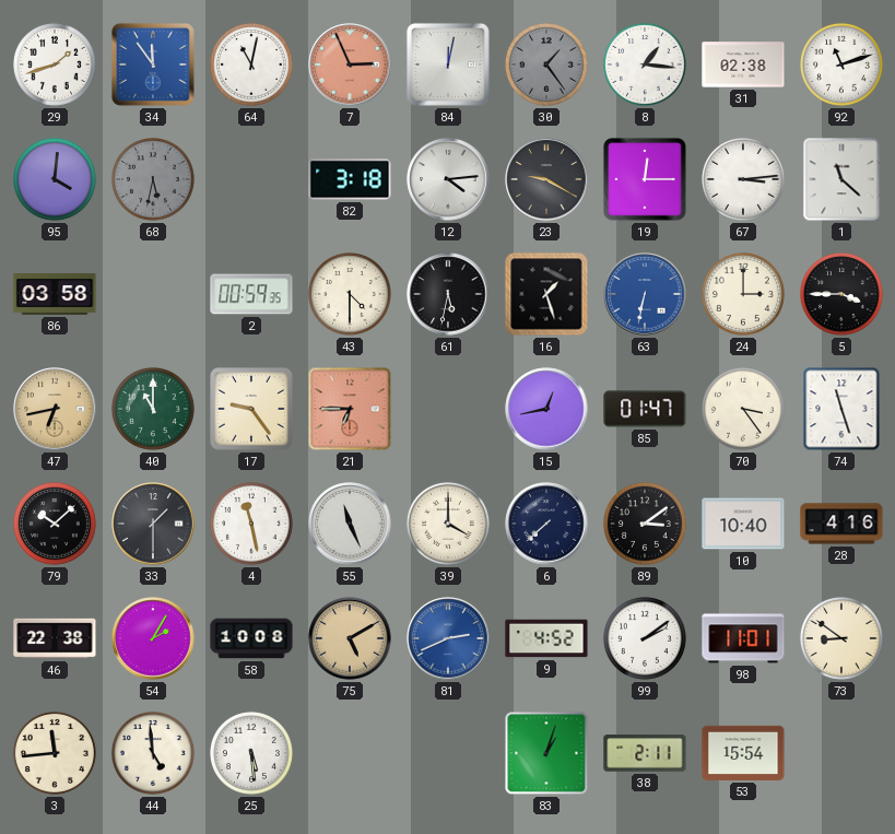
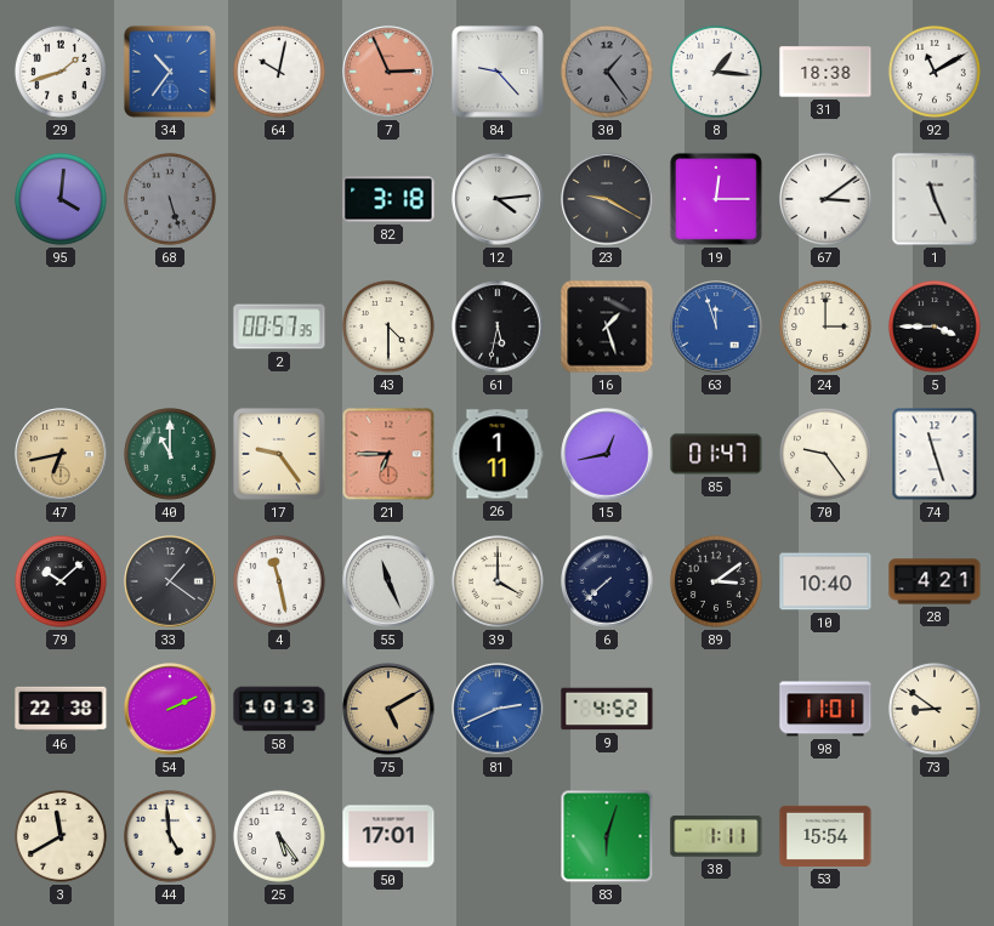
34: 11:54 -> 10:36
64: 11:02 -> 10:02
84: 12:02 -> 9:23
31: 02:38 -> 18:38
92: 11:12 -> 11:10
68: 5:32 -> 5:27
67: 3:14 -> 3:09
1: 11:22 -> 11:26
86: 03:58 -> none
2: 00:59 -> 00:57
63: 6:32 -> 11:57
26: none -> 1:11
70: 3:24 -> 9:24
33: 1:30 -> 1:21
28: 4:16 -> 4:21
54: 2:05 -> 2:11
58: 10:08 -> 10:13
99: 2:09 -> none
3: 11:44 -> 11:40
25: 5:29 -> 5:24
50: none -> 17:01
83: 1:03 -> 6:03
38: 2:11 -> 1:11
